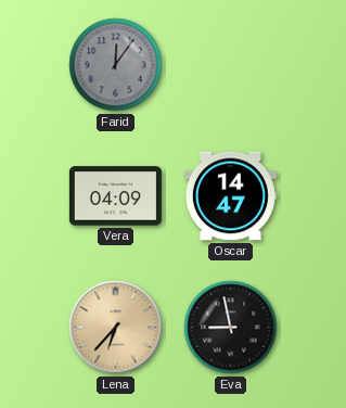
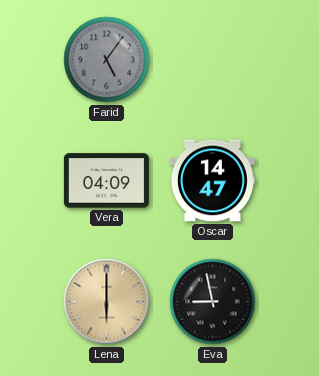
Farid: 12:06 -> 5:06
Lena: 6:37 -> 6:00
